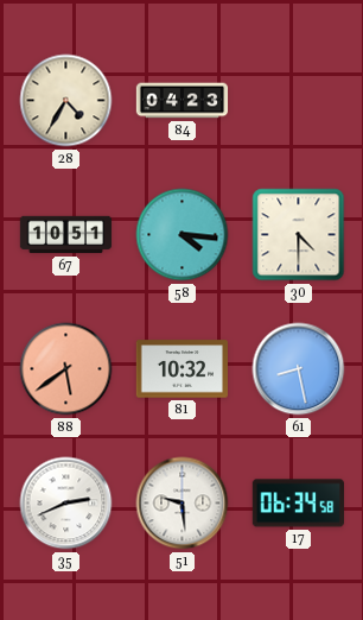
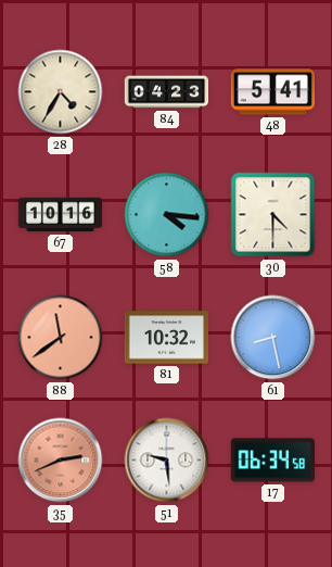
48: none -> 5:41
67: 10:51 -> 10:16
88: 5:39 -> 11:39
35 dial: white -> salmon
